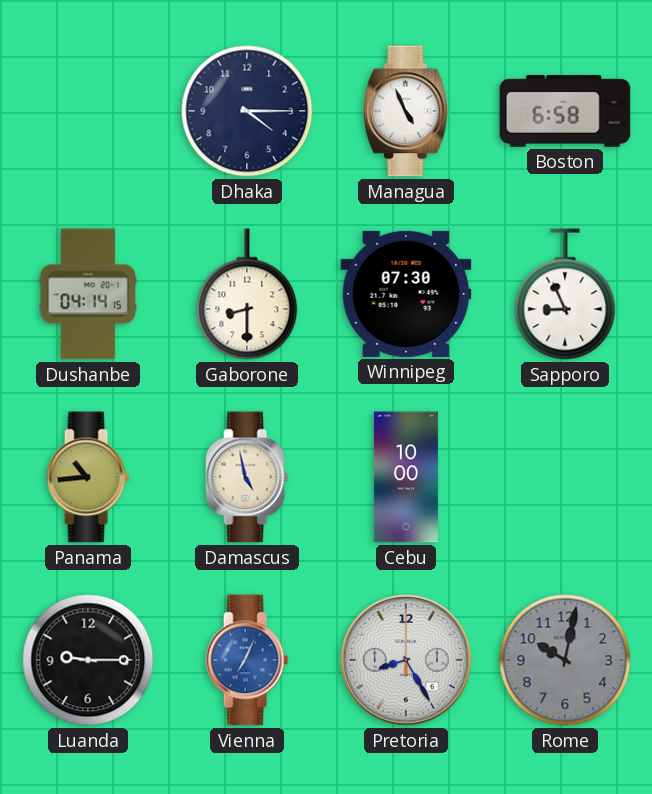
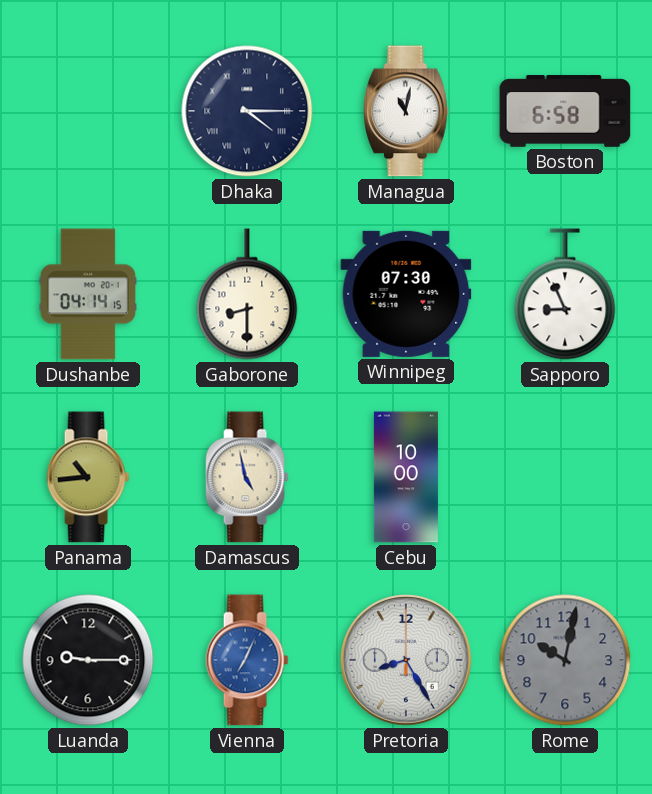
Dhaka numerals: Arabic -> Roman
Managua: 4:56 -> 11:02
